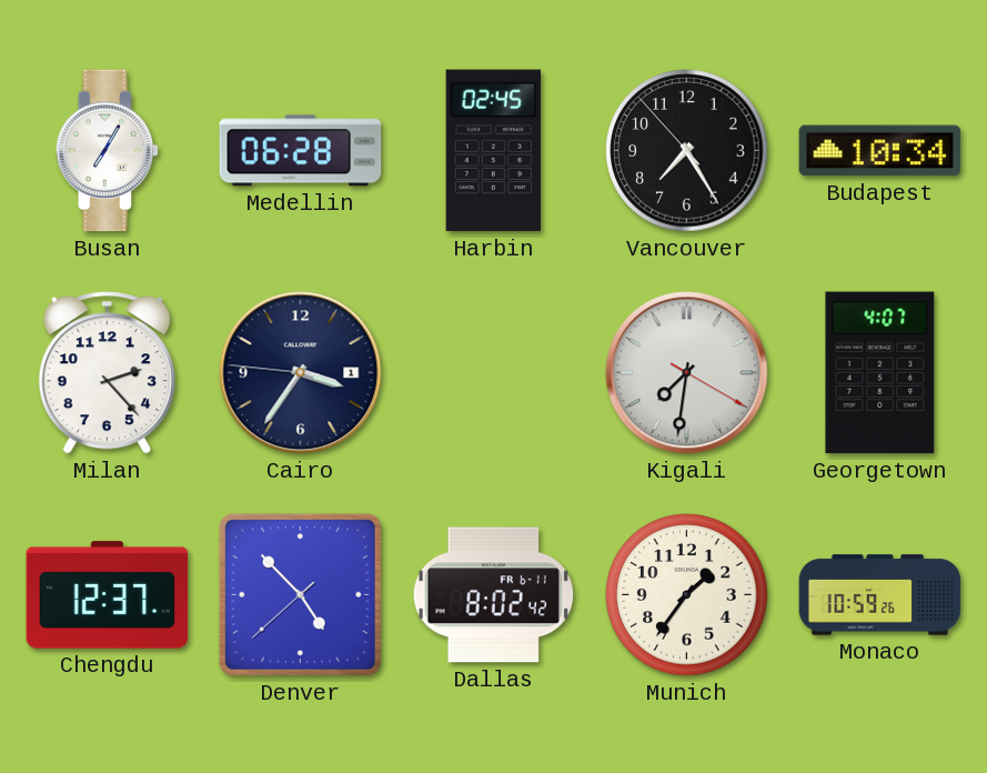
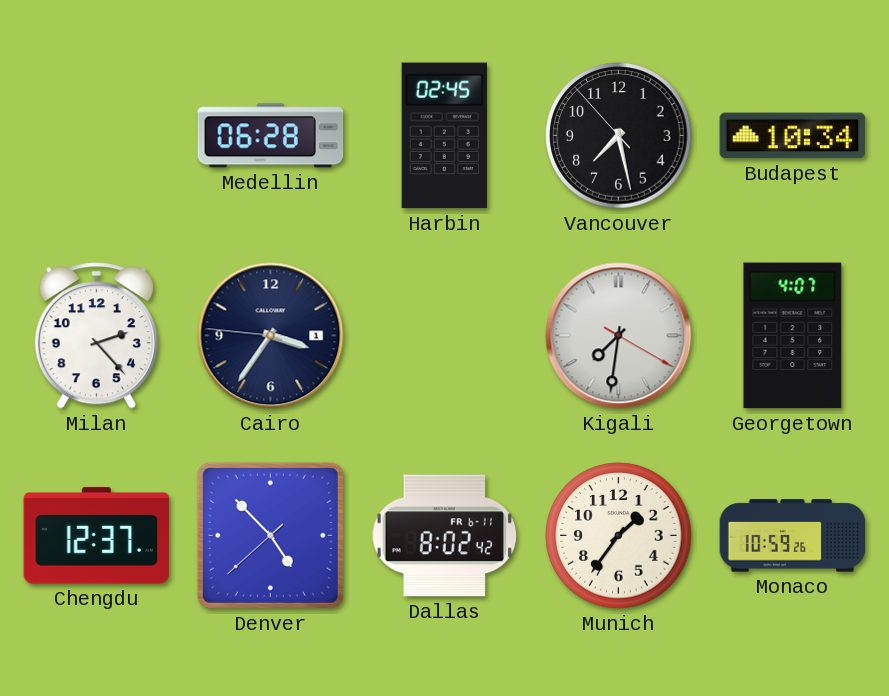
Busan: 7:05 -> none
Vancouver: 7:24 -> 7:27
